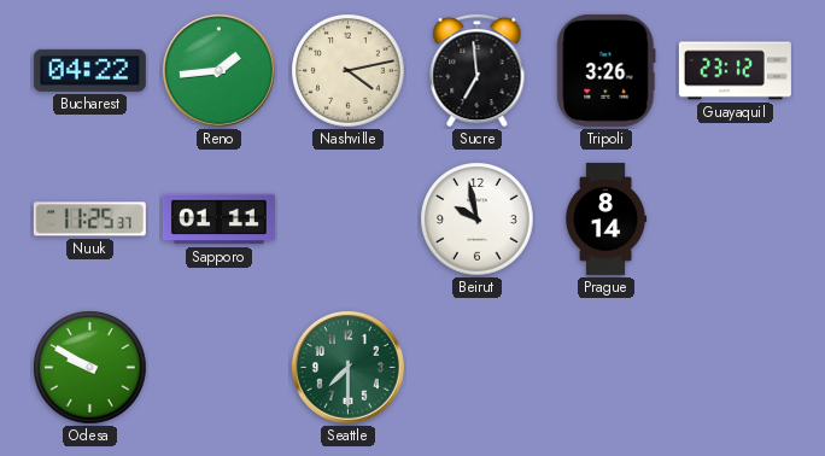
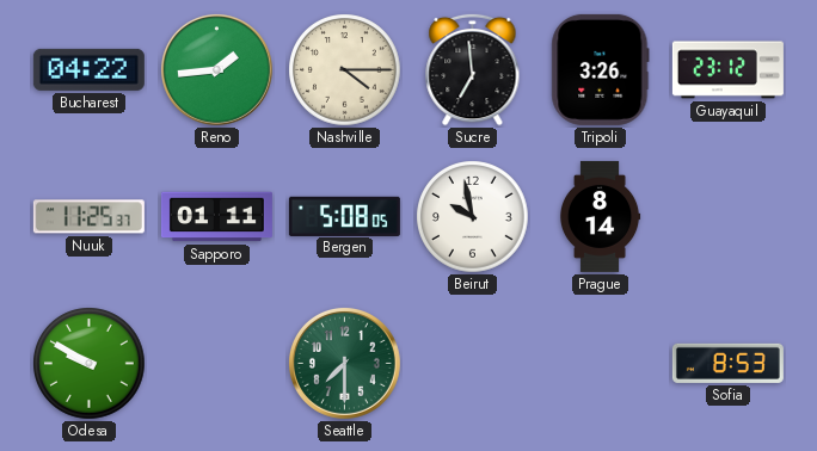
Nashville: 4:13 -> 4:15
Bergen: none -> 5:08
Sofia: none -> 8:53
